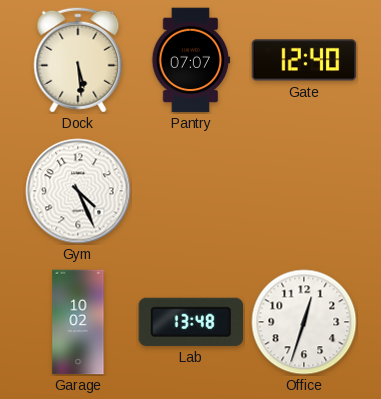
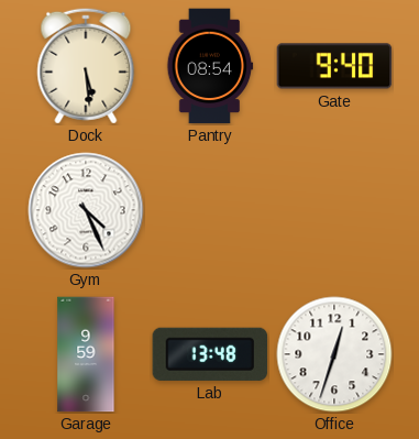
Pantry: 07:07 -> 08:54
Gate: 12:40 -> 9:40
Garage: 10:02 -> 9:59
